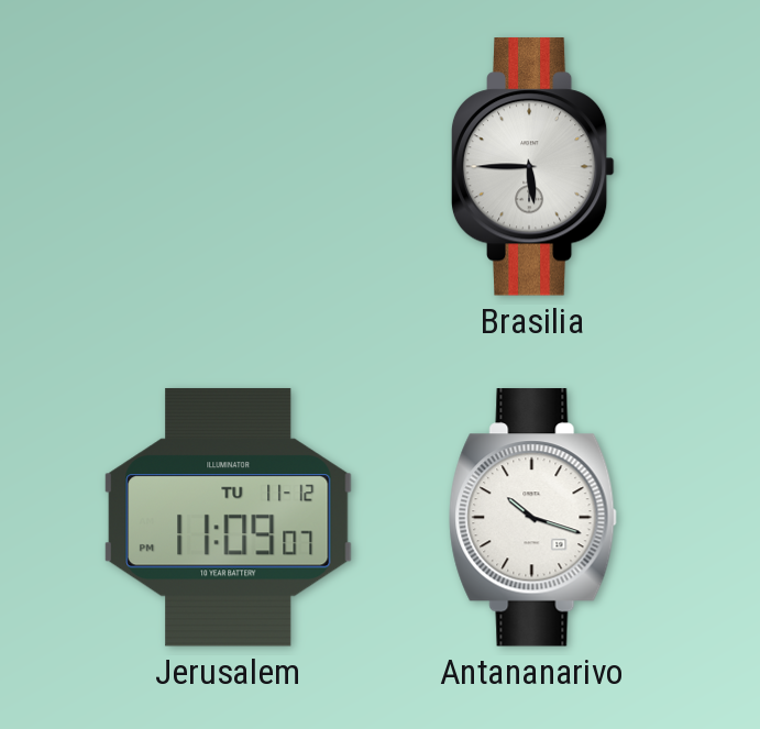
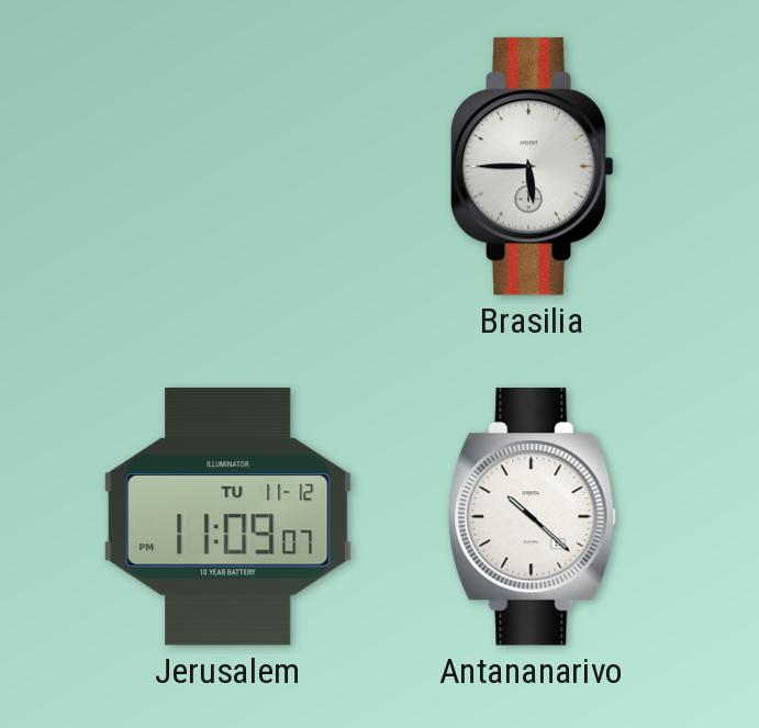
Antananarivo: 10:18 -> 10:22
